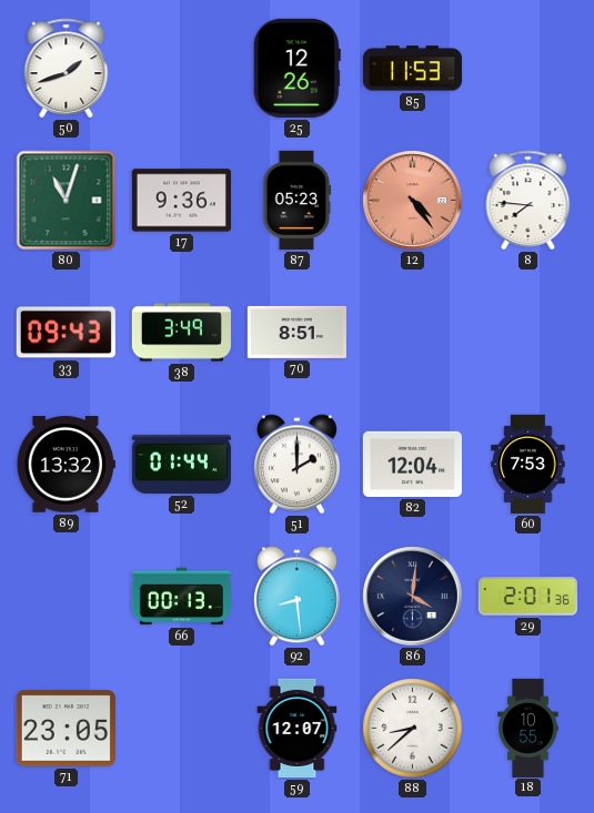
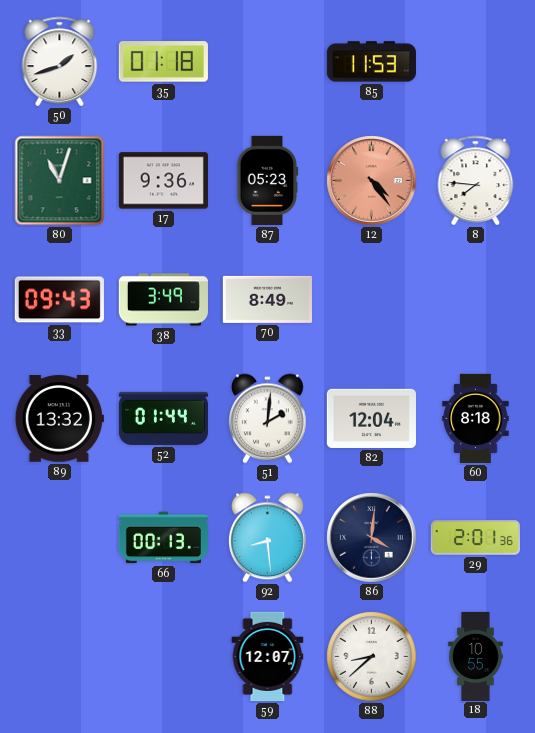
35: none -> 01:18
25: 12:26 -> none
70: 8:51 -> 8:49
51: 2:00 -> 2:01
60: 7:53 -> 8:18
71: 23:05 -> none
